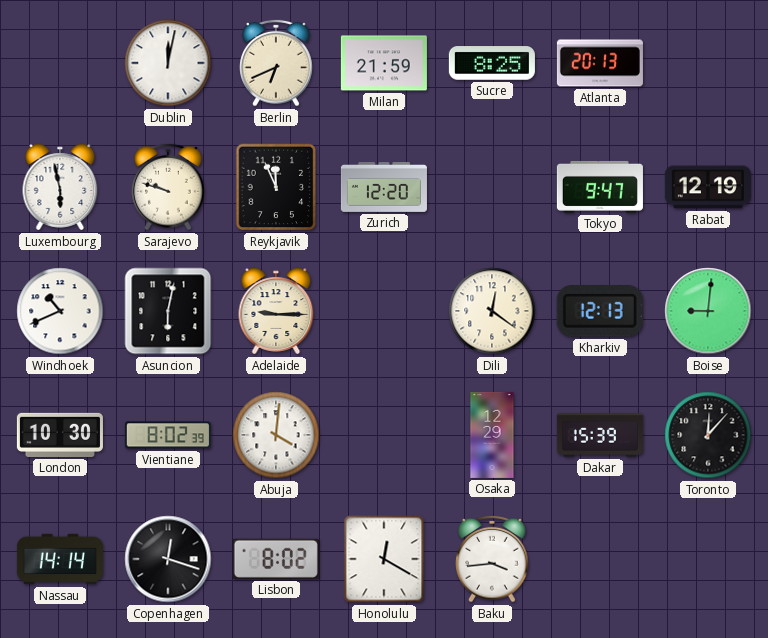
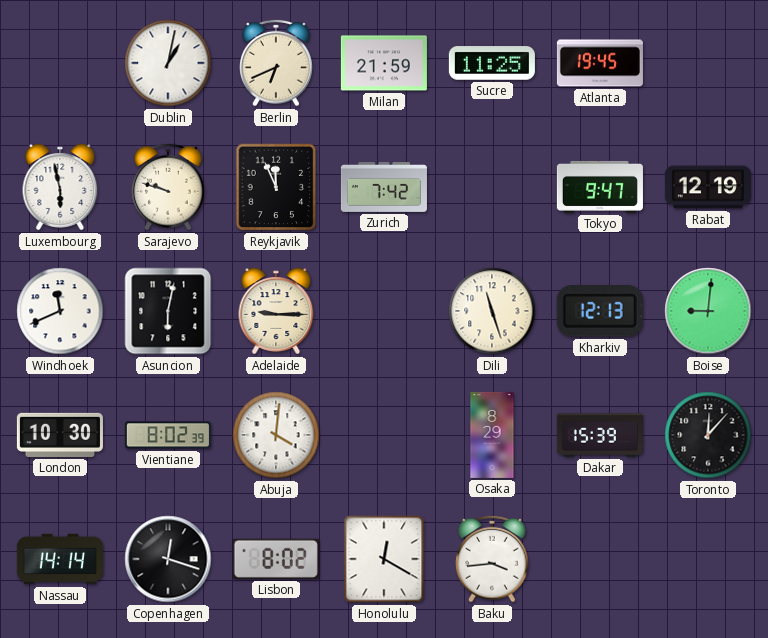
Dublin: 12:02 -> 1:02
Sucre: 8:25 -> 11:25
Atlanta: 20:13 -> 19:45
Zurich: 12:20 -> 7:42
Windhoek: 10:41 -> 11:41
Dili: 12:21 -> 11:27
Osaka: 12:29 -> 8:29
